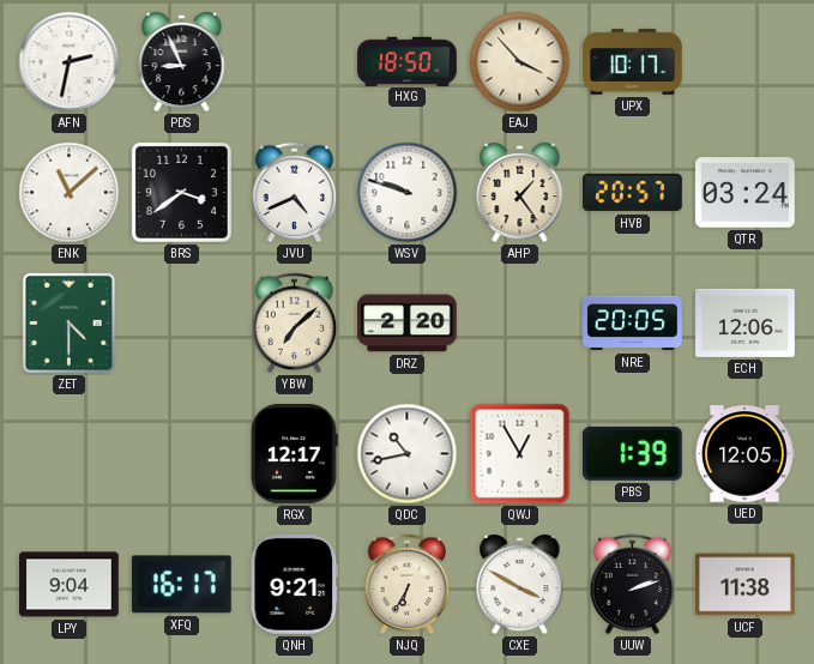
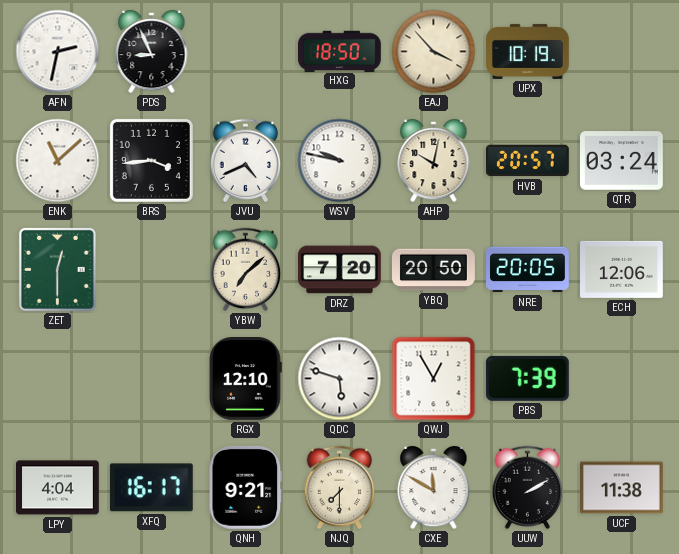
UPX: 10:17 -> 10:19
BRS: 3:39 -> 3:44
WSV: 9:48 -> 9:47
AHP: 1:24 -> 10:02
ZET: 4:30 -> 12:30
DRZ: 2:20 -> 7:20
YBQ: none -> 20:50
RGX: 12:17 -> 12:10
QDC: 10:43 -> 5:48
PBS: 1:39 -> 7:39
UED: 12:05 -> none
LPY: 9:04 -> 4:04
NJQ: 6:35 -> 7:30
CXE: 3:50 -> 11:50
UUW: 2:12 -> 2:10
